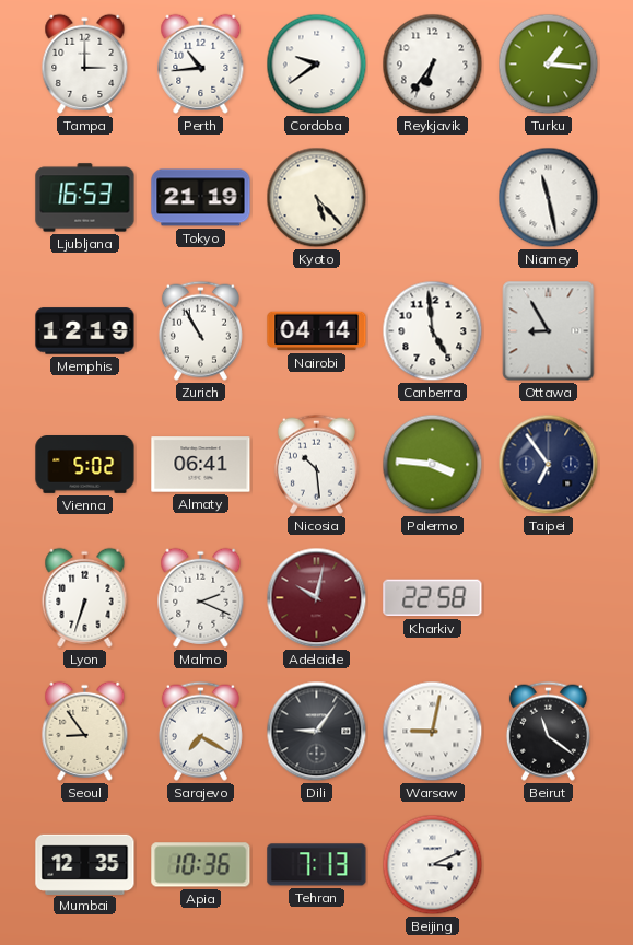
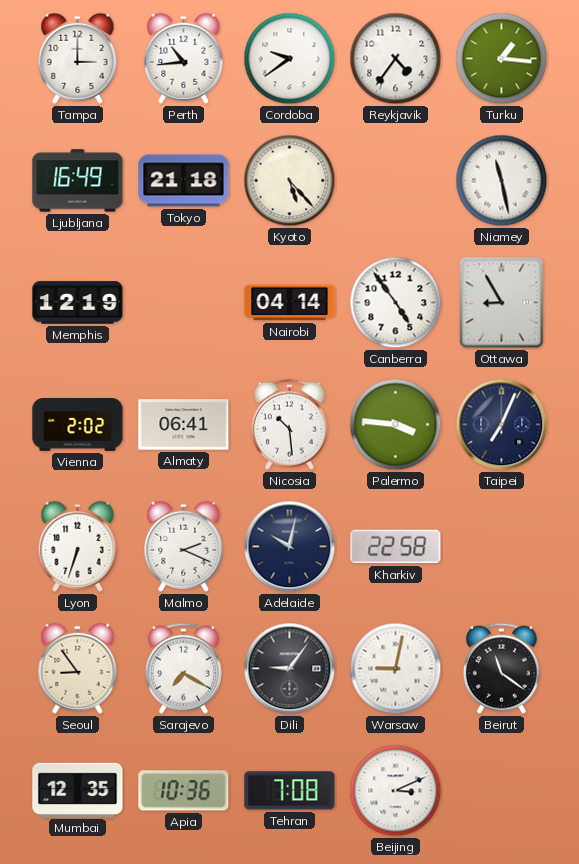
Reykjavik: 6:36 -> 4:36
Ljubljana: 16:53 -> 16:49
Tokyo: 21:19 -> 21:18
Zurich: 10:55 -> none
Canberra: 4:59 -> 4:54
Vienna: 5:02 -> 2:02
Taipei: 6:54 -> 7:04
Adelaide dial: burgundy -> navy
Tehran: 7:13 -> 7:08
